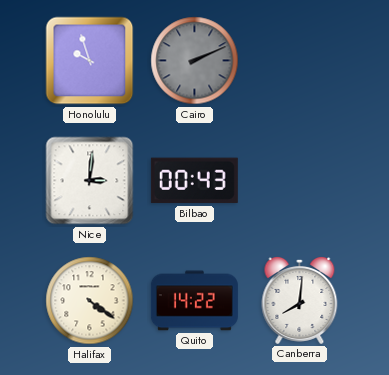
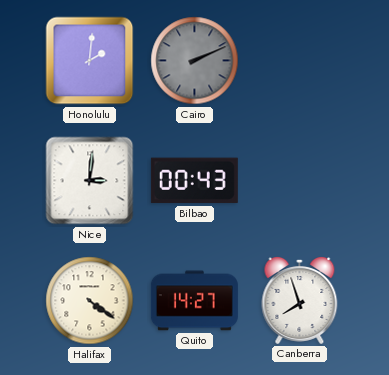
Honolulu: 9:57 -> 2:01
Quito: 14:22 -> 14:27
Canberra: 8:01 -> 7:57
